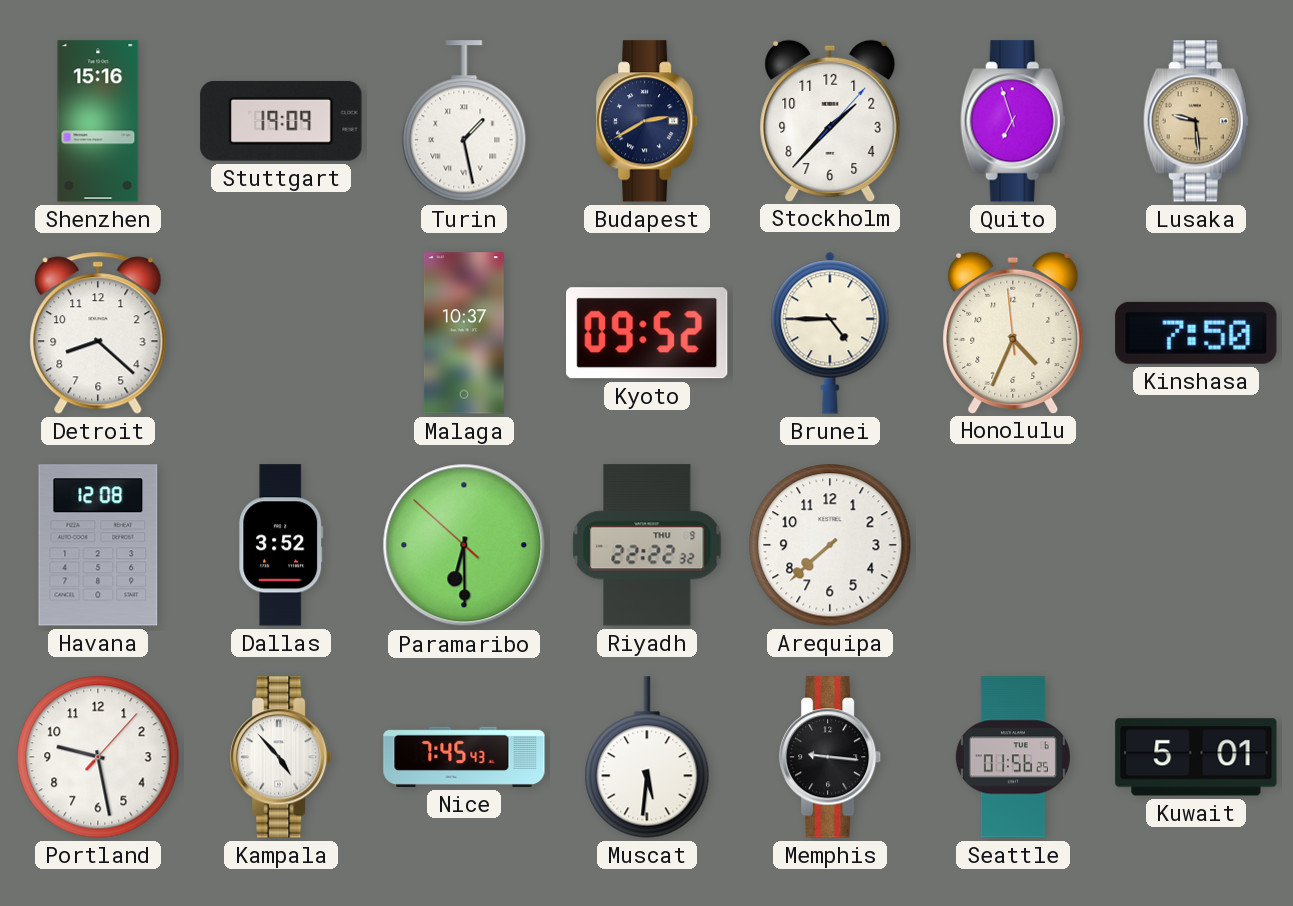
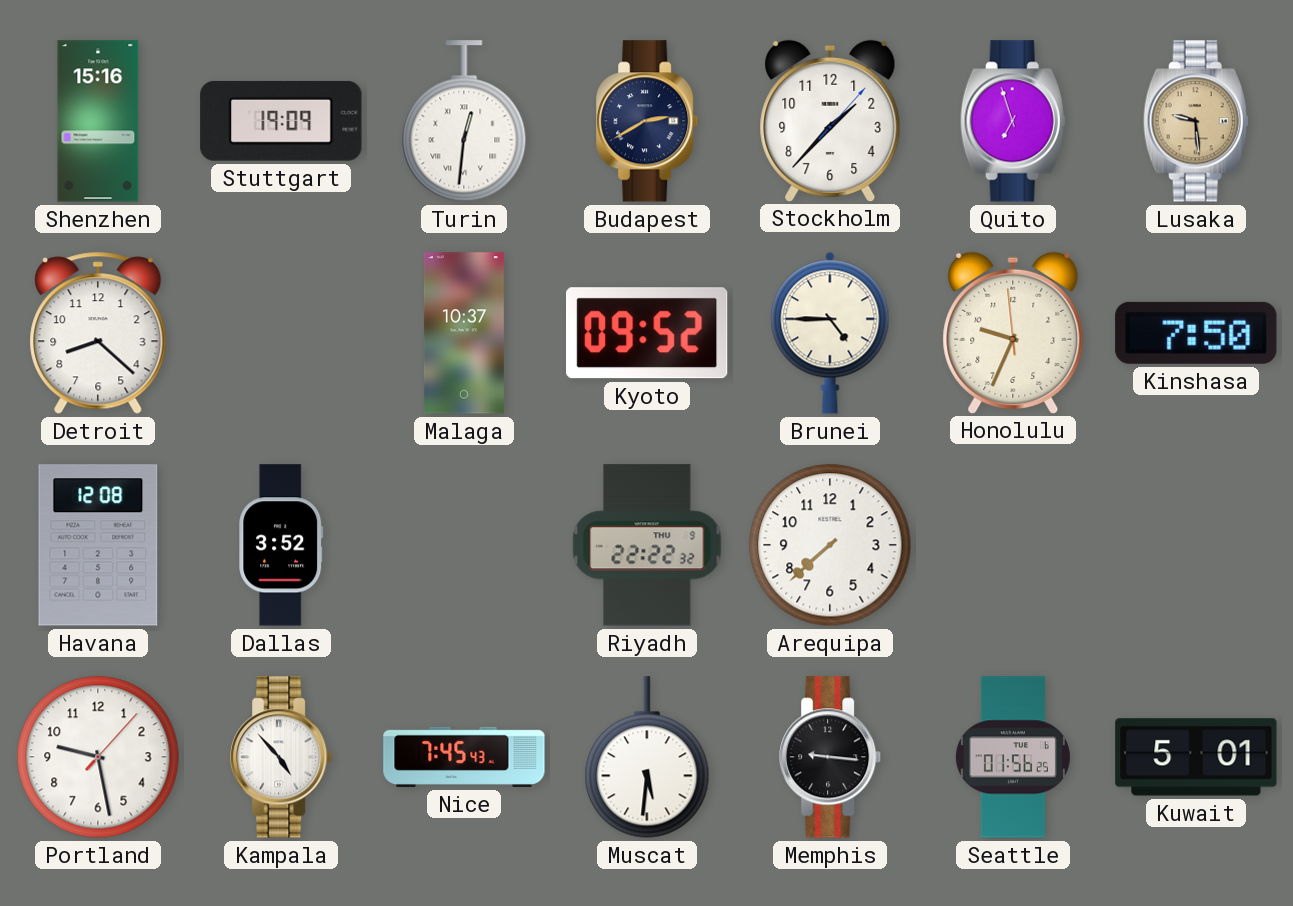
Turin: 1:28 -> 12:31
Honolulu: 4:33 -> 9:33
Paramaribo: 6:29 -> none
